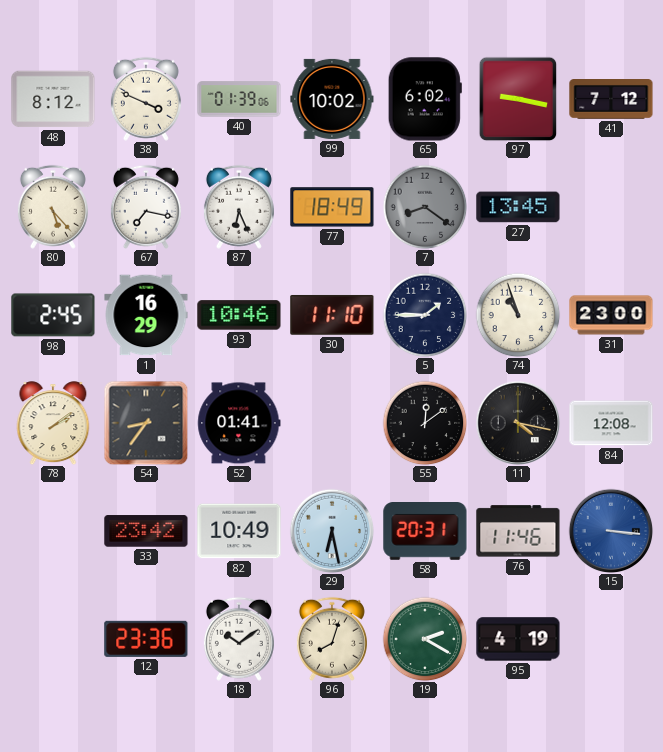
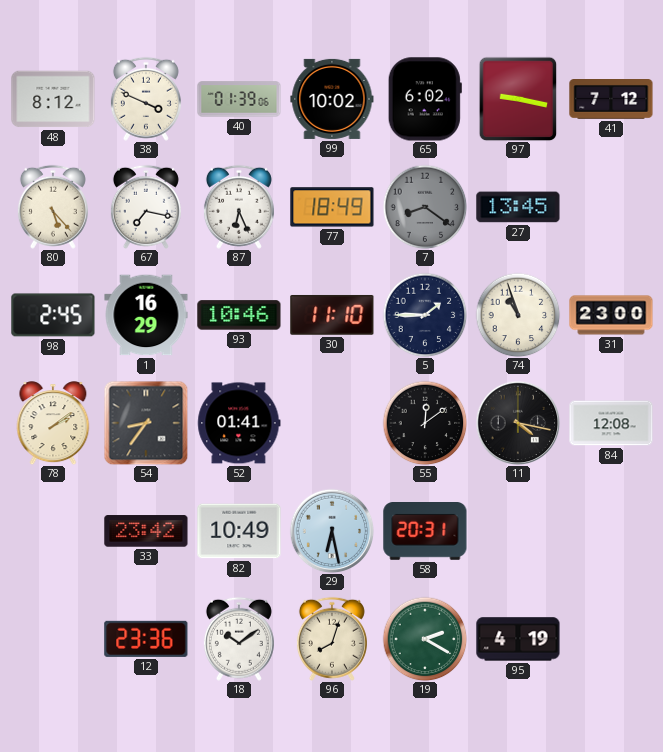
76: 11:46 -> none
15: 3:16 -> none
